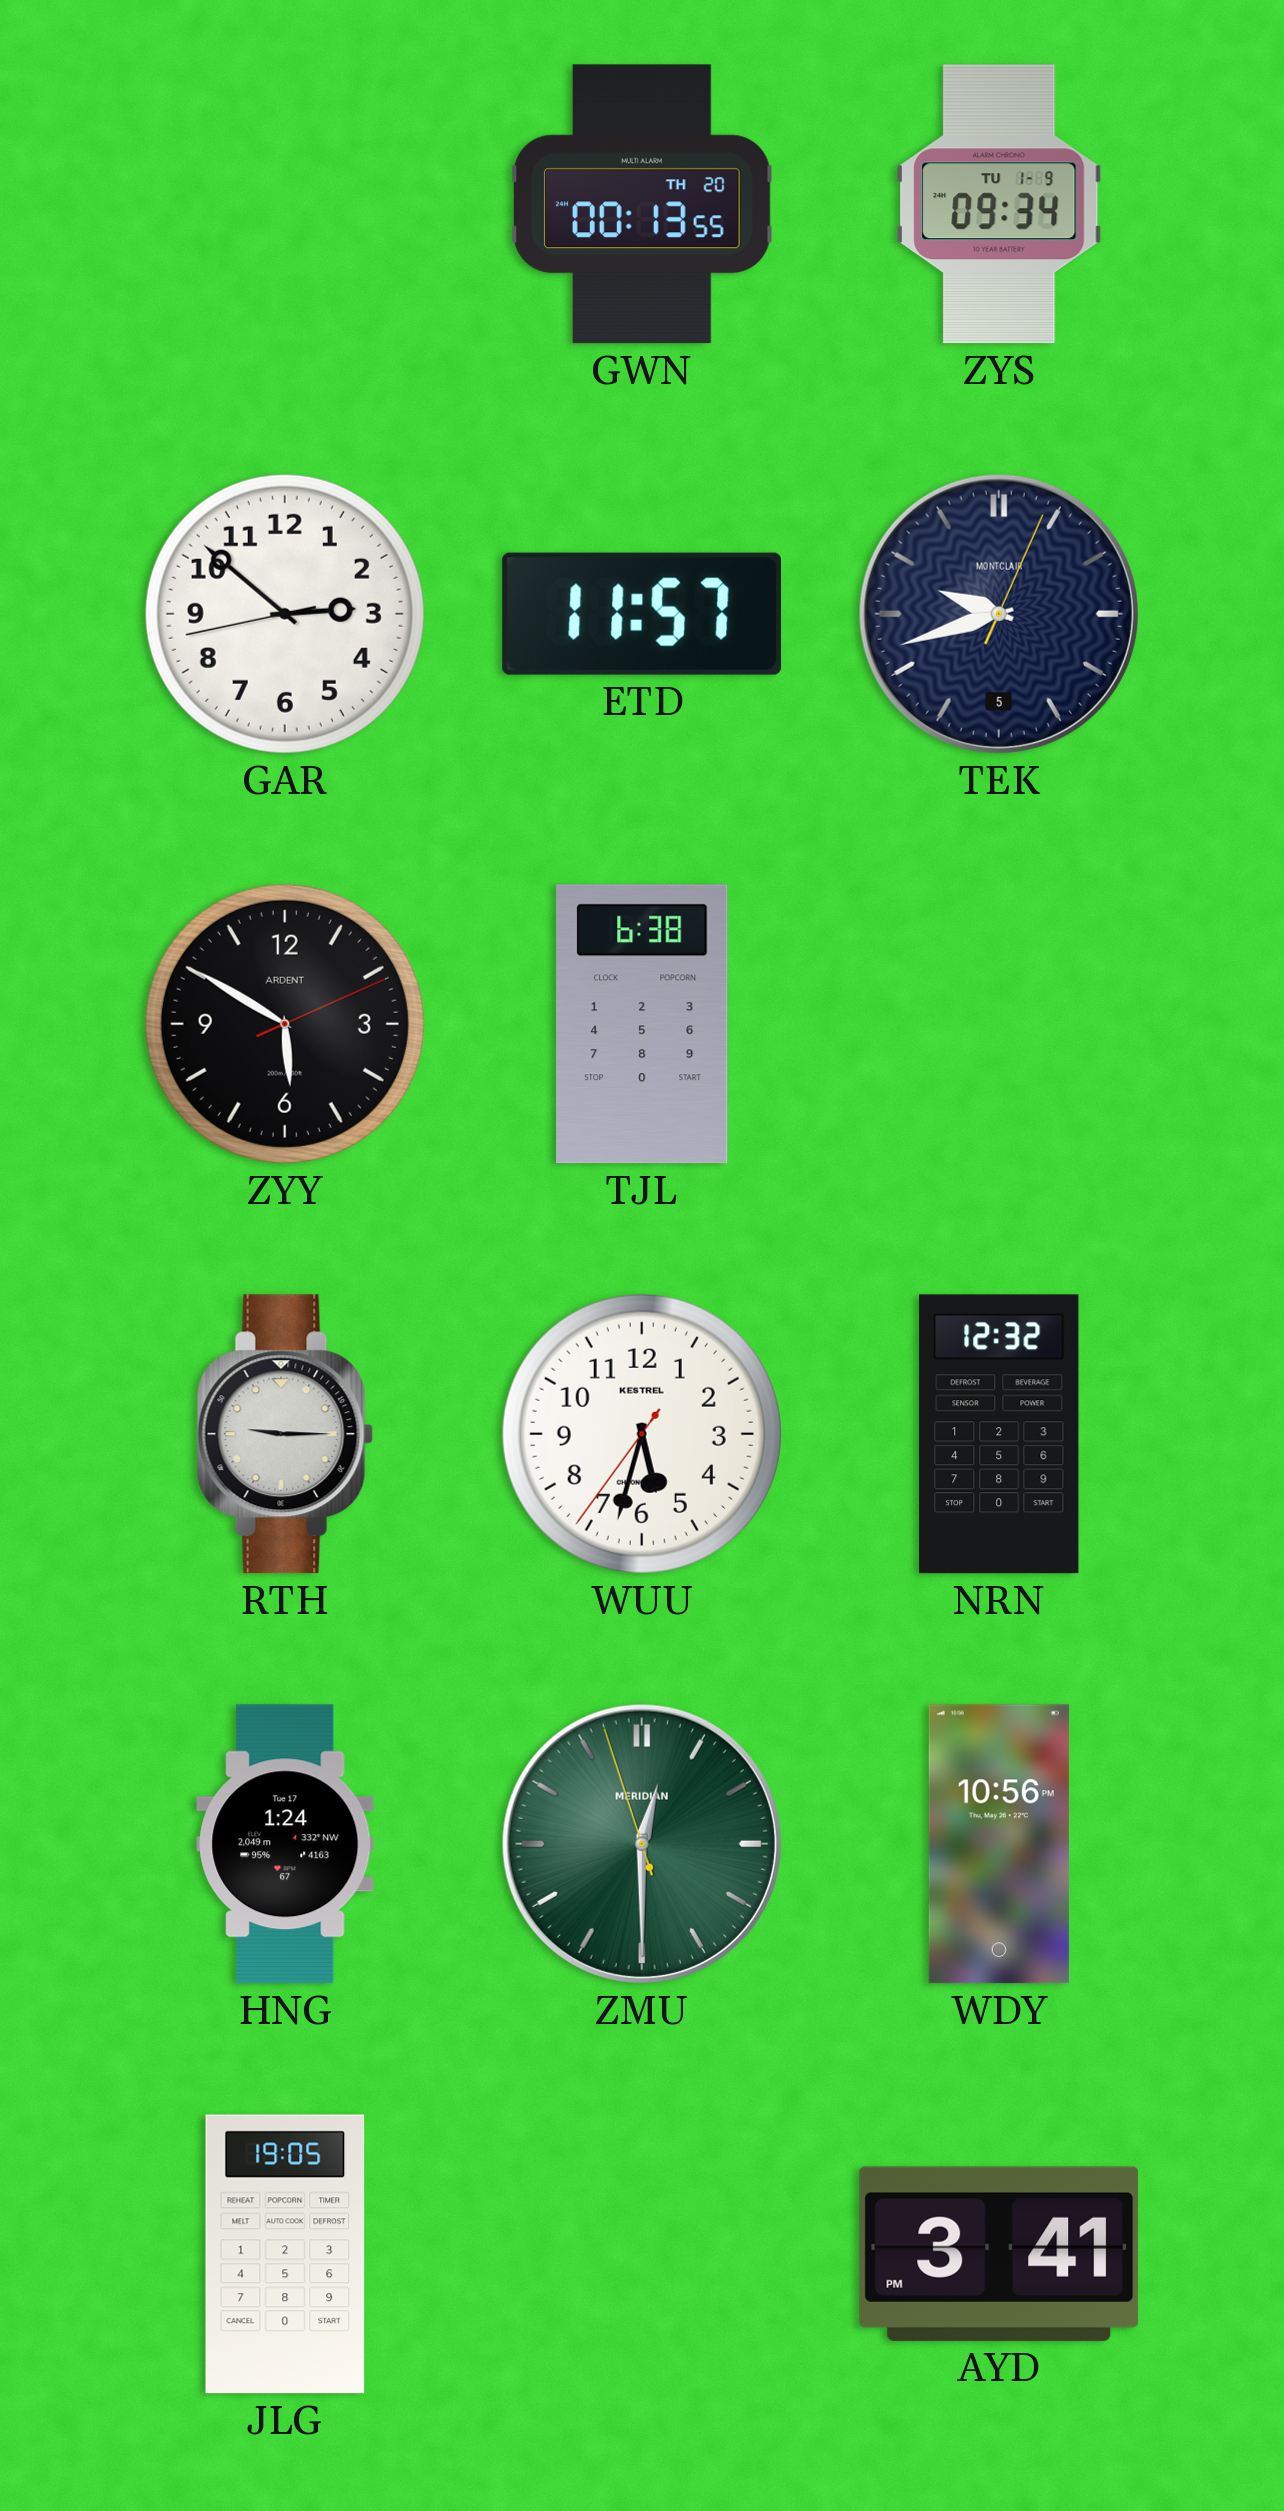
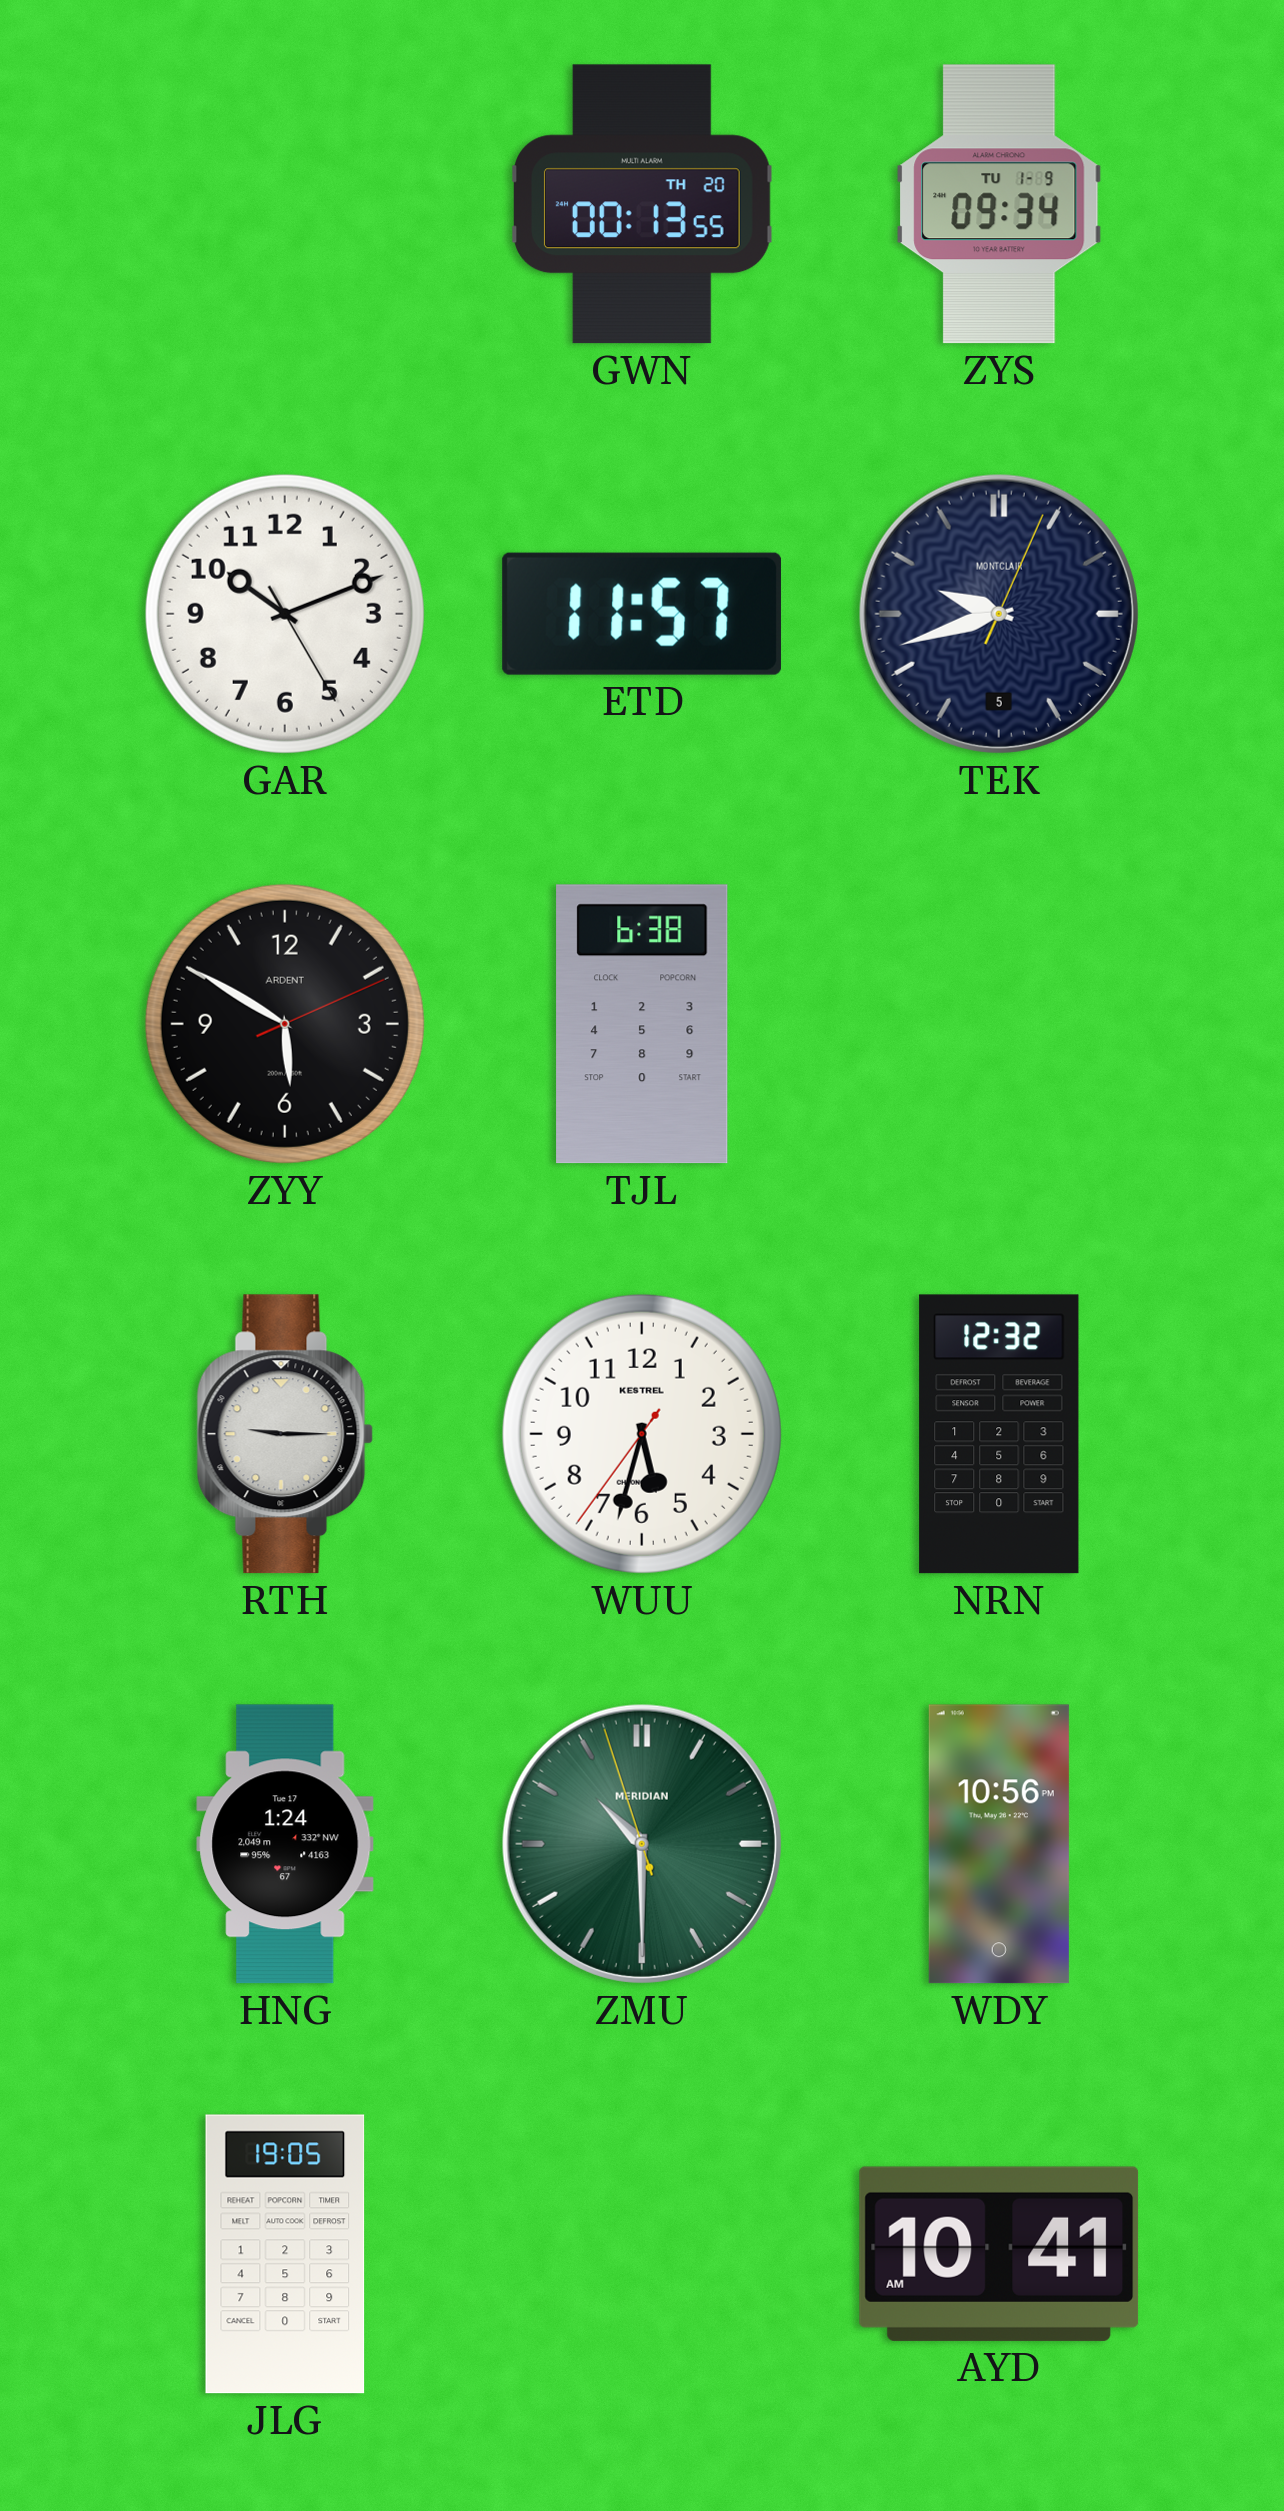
GAR: 2:51 -> 10:11
ZMU: 12:29 -> 10:29
AYD: 3:41 -> 10:41
